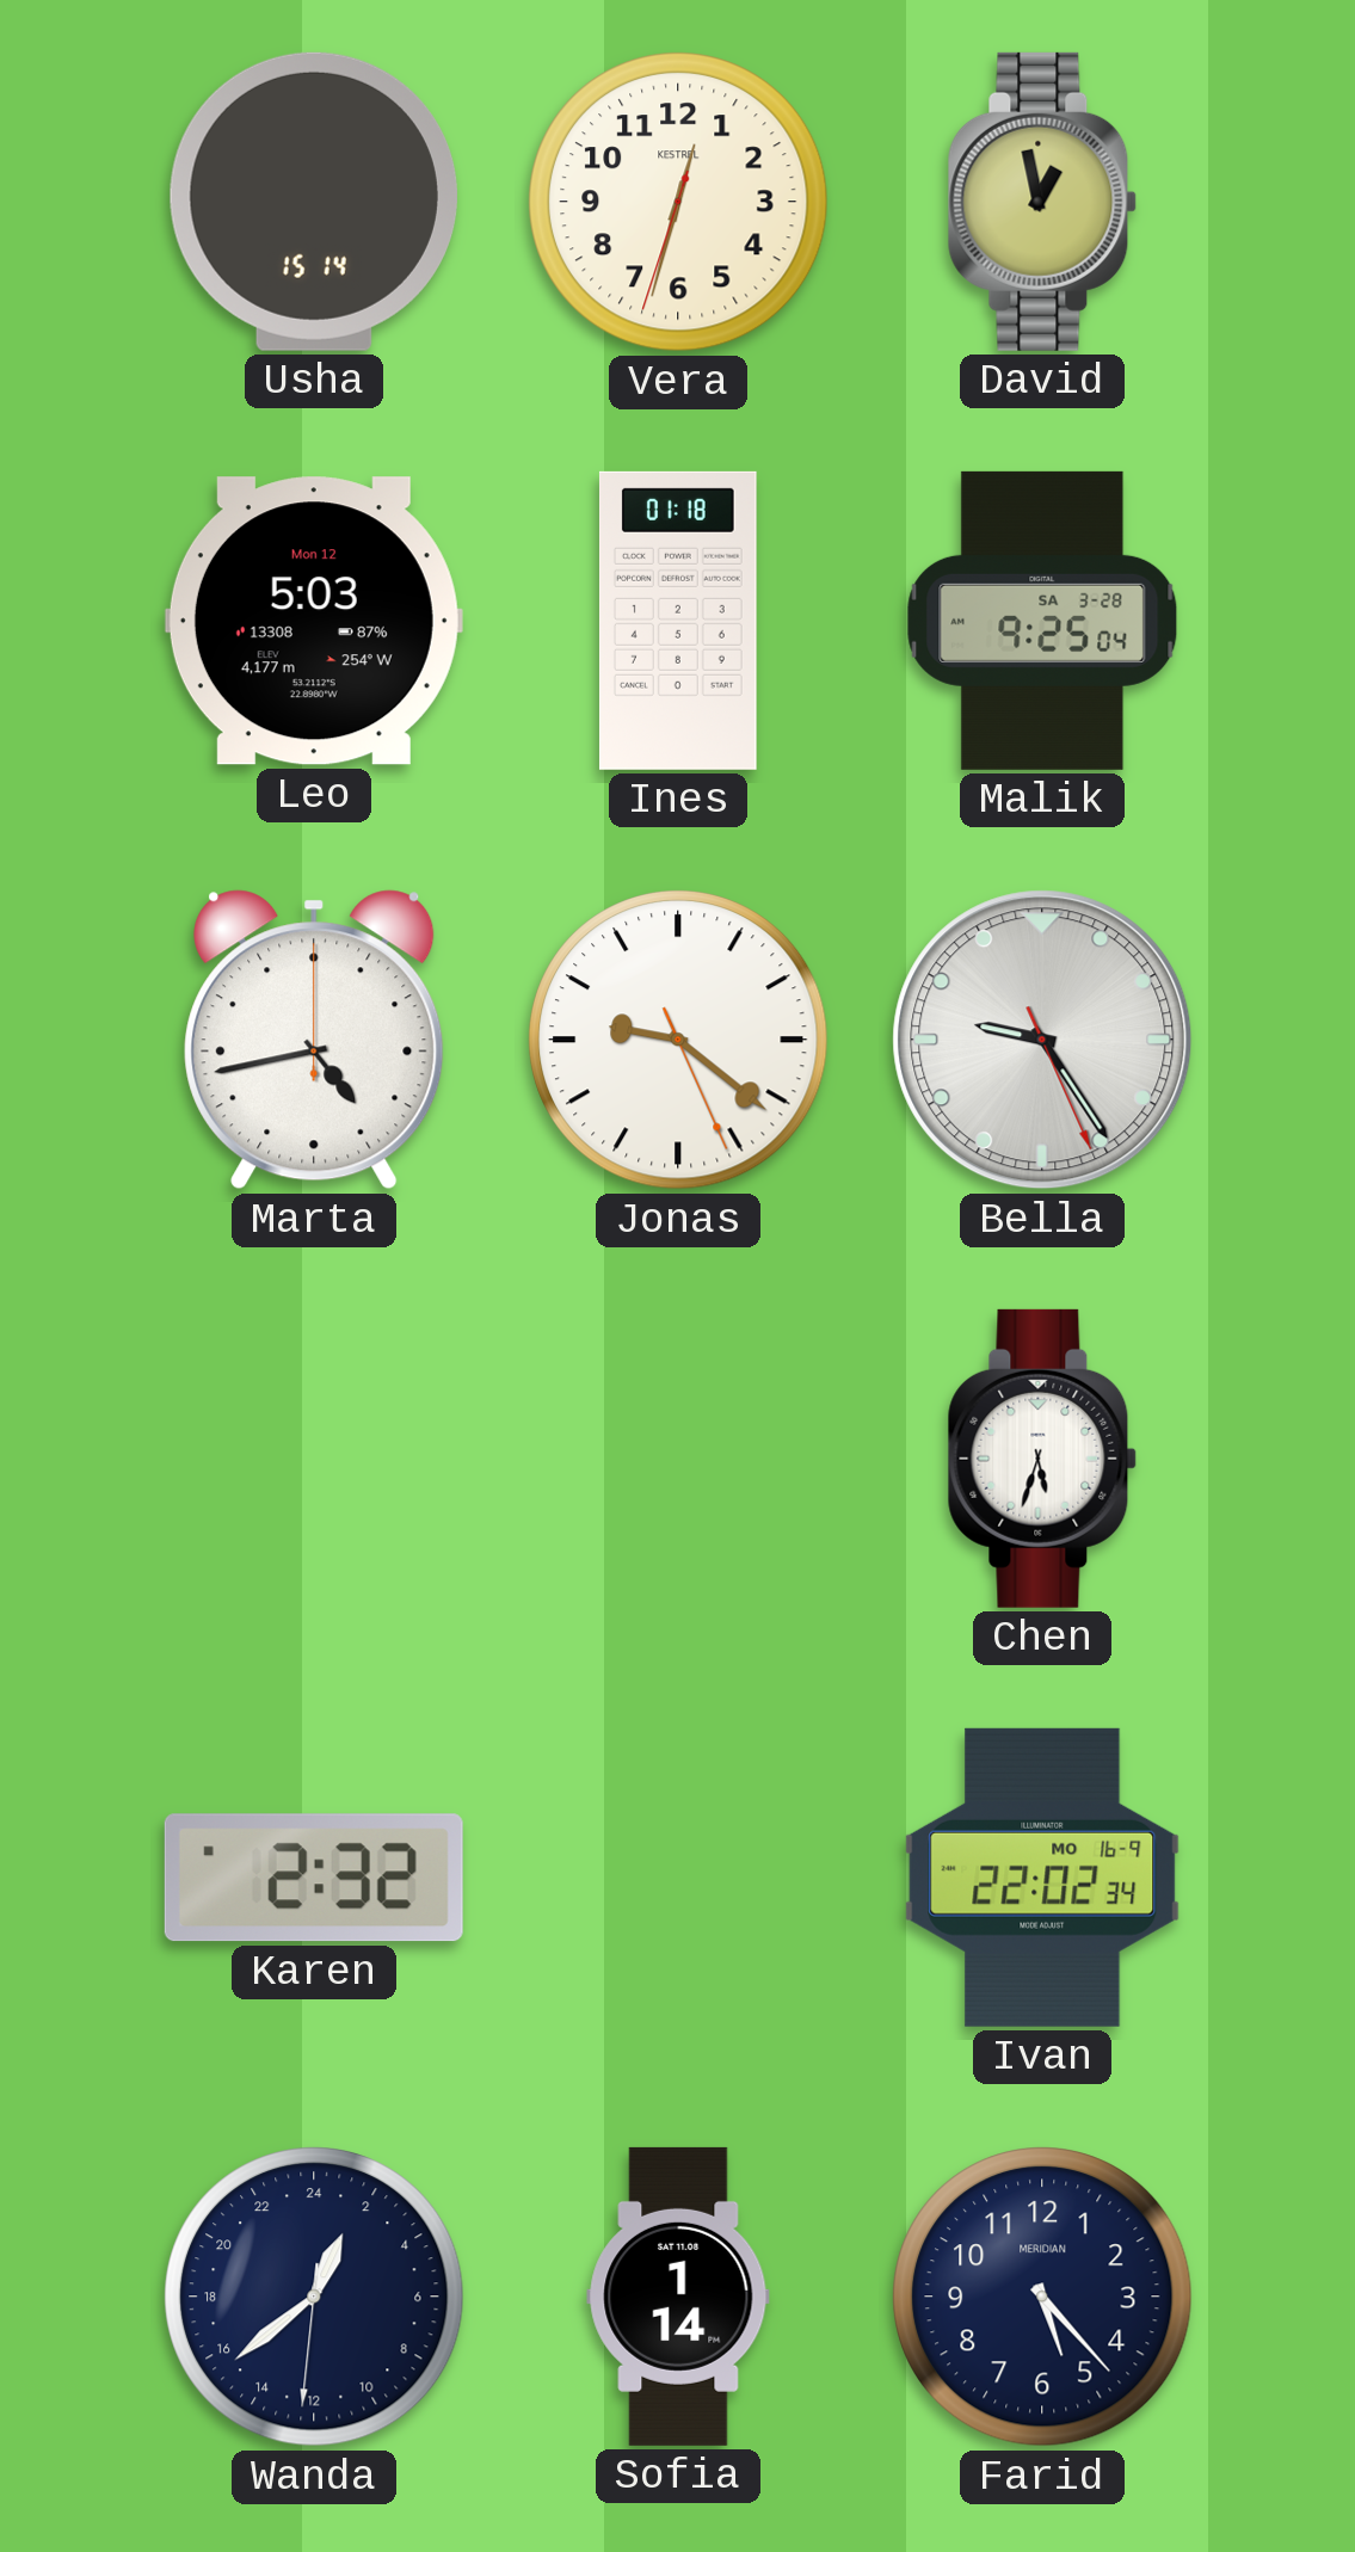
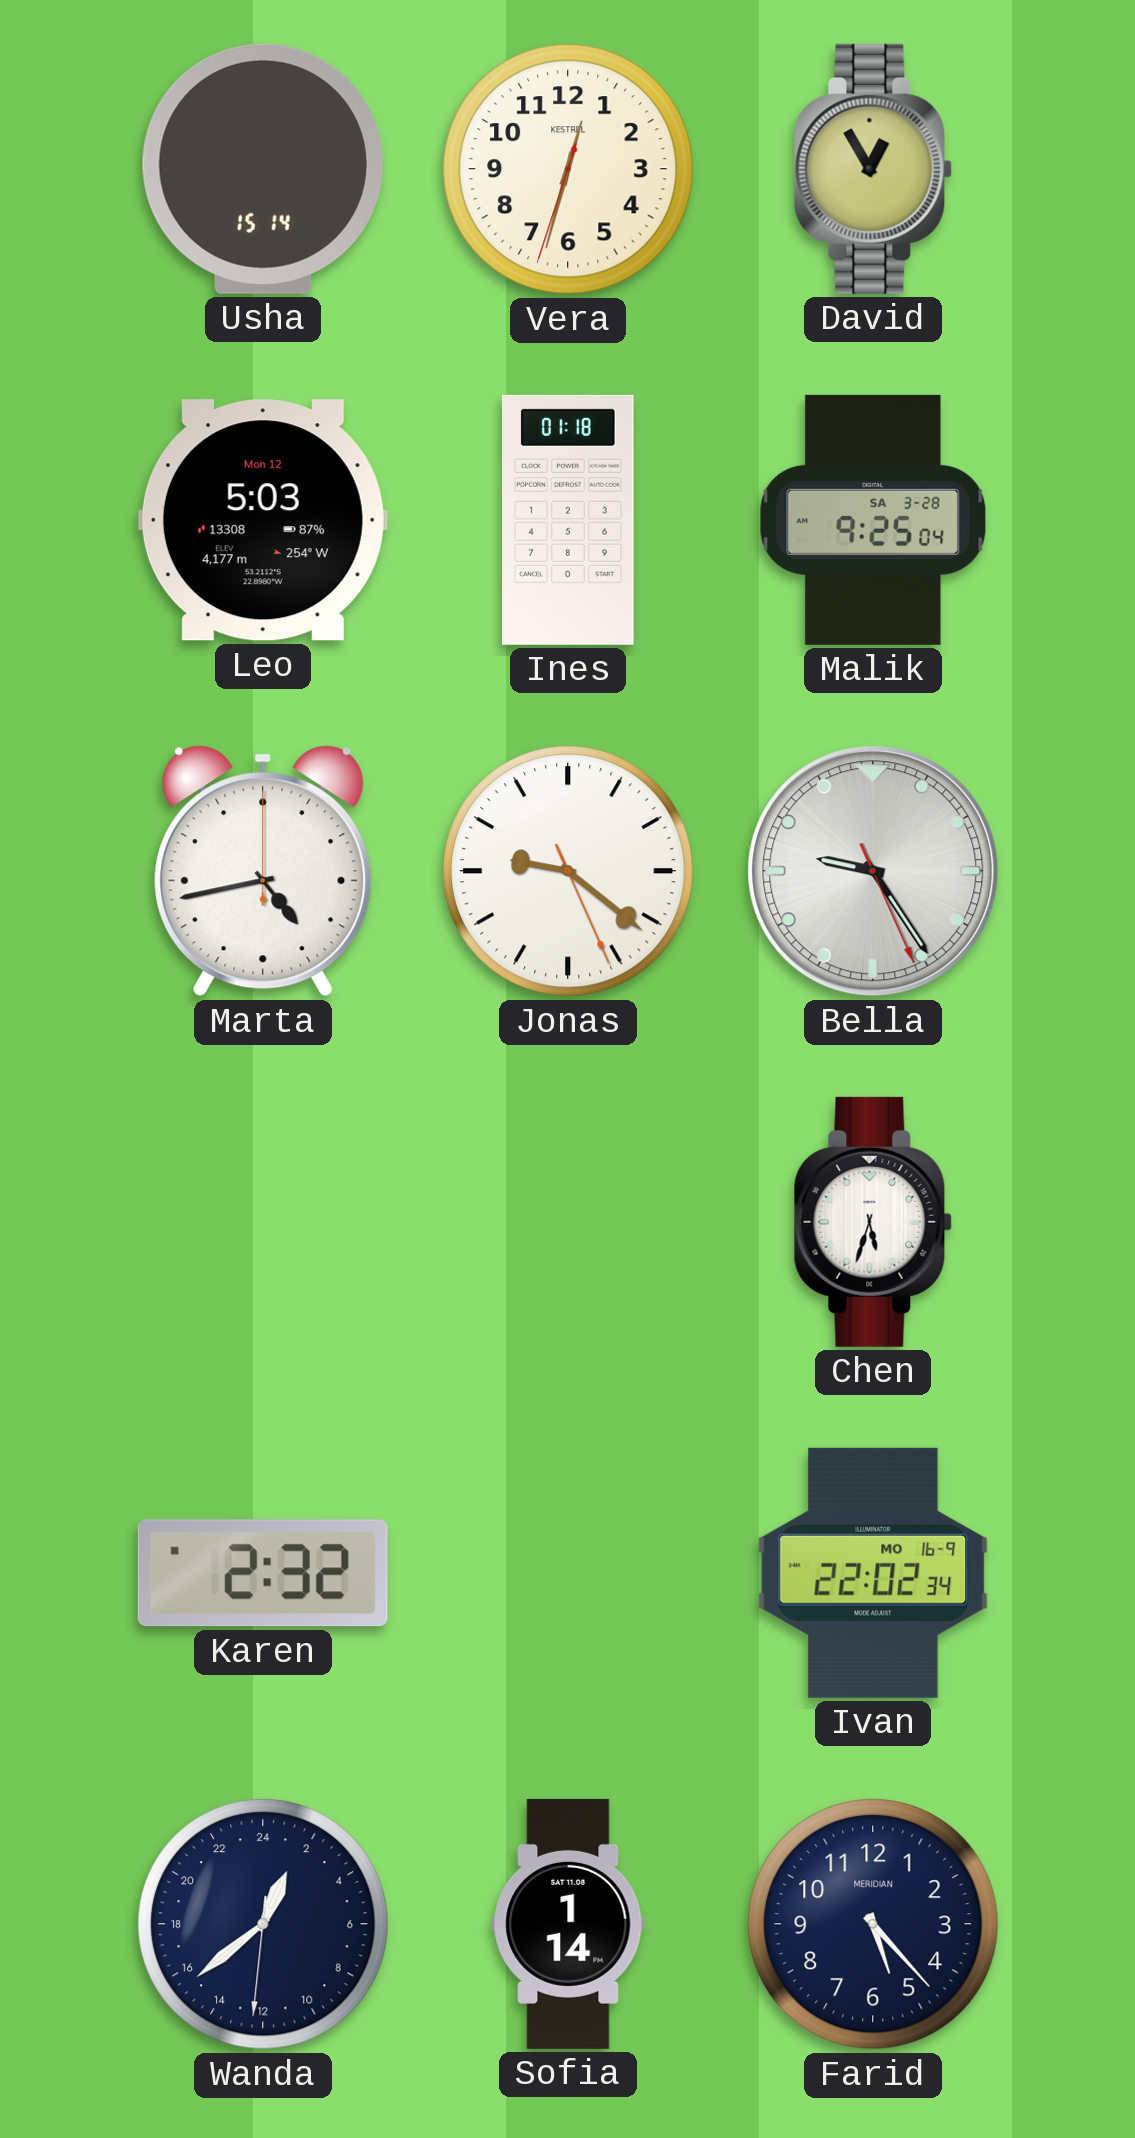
David: 12:58 -> 12:55
